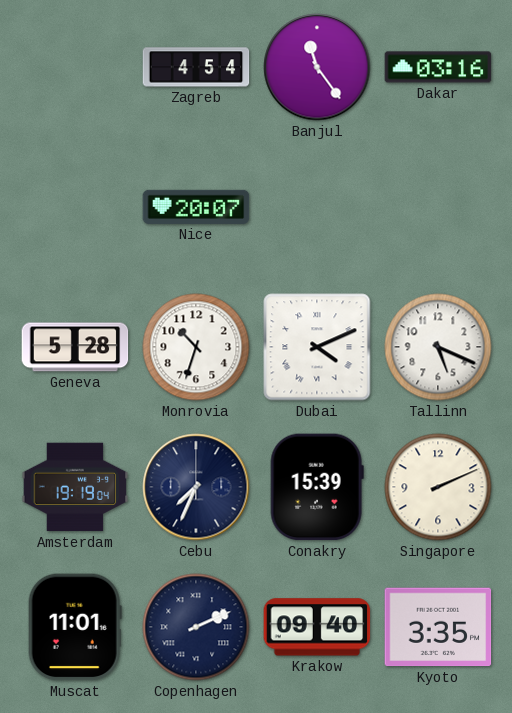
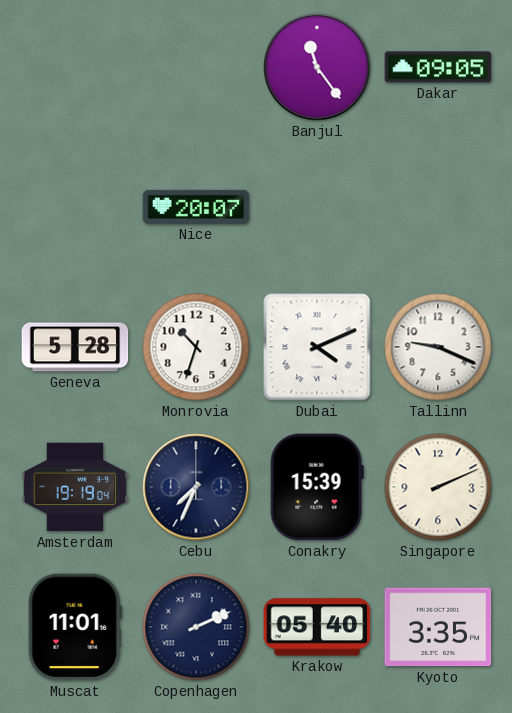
Zagreb: 4:54 -> none
Dakar: 03:16 -> 09:05
Tallinn: 5:19 -> 9:19
Krakow: 09:40 -> 05:40
